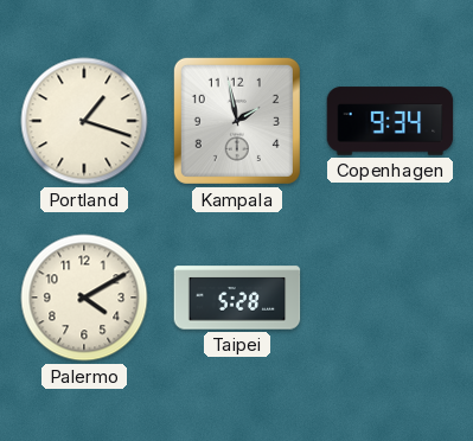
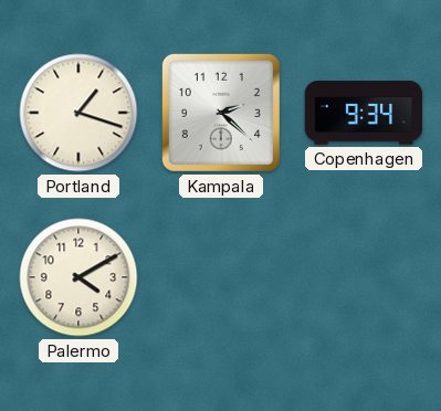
Kampala: 1:58 -> 2:22
Taipei: 5:28 -> none
